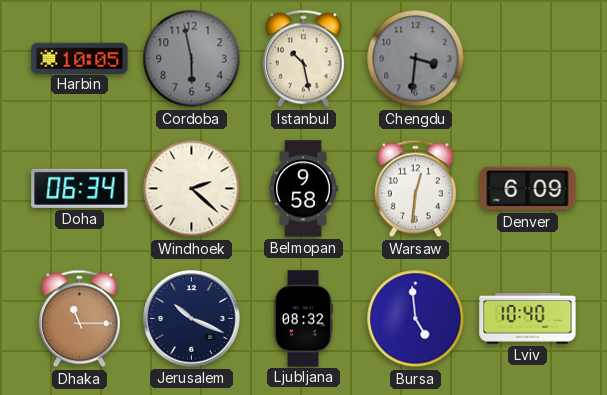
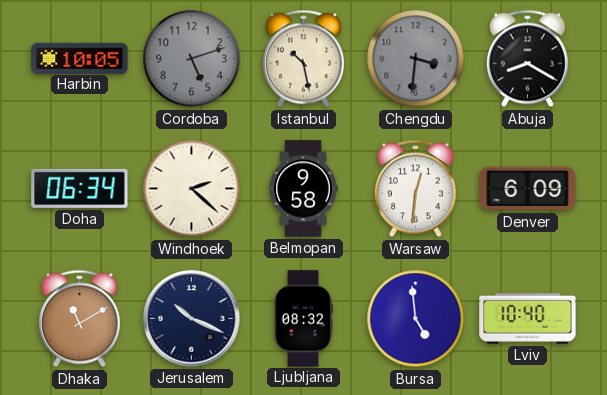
Cordoba: 5:58 -> 5:12
Abuja: none -> 8:20
Dhaka: 11:15 -> 11:10
